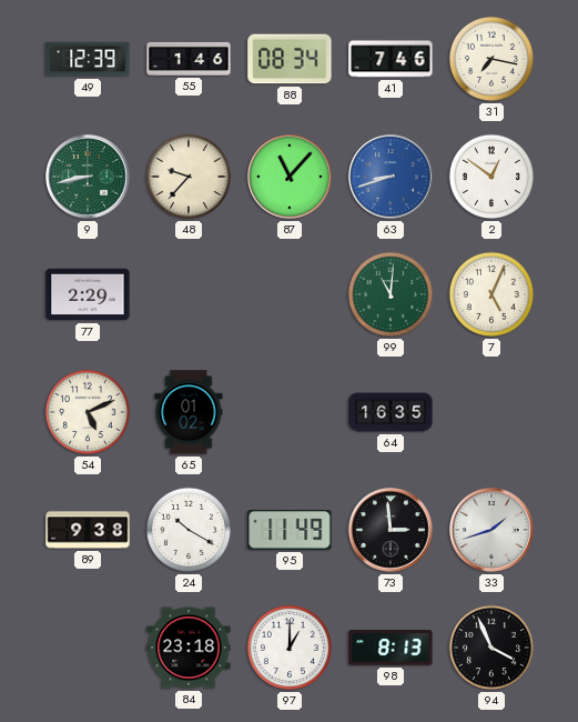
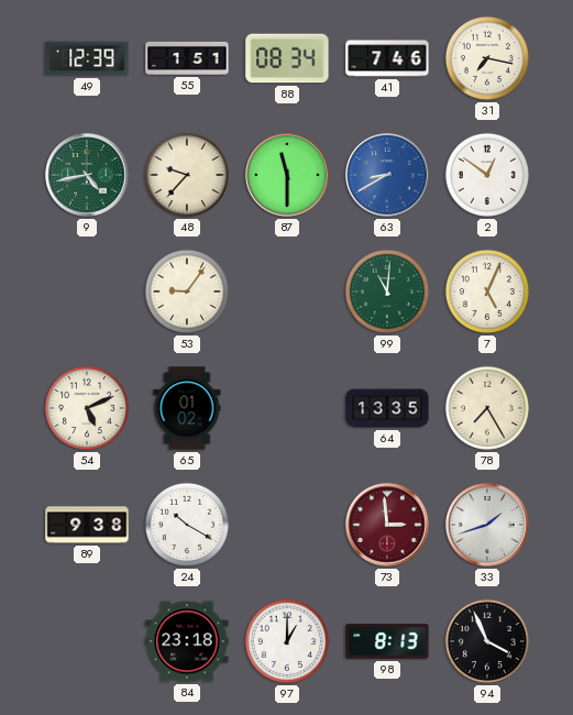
55: 1:46 -> 1:51
9: 8:43 -> 4:43
87: 11:07 -> 11:30
63: 8:42 -> 8:40
77: 2:29 -> none
53: none -> 9:06
64: 16:35 -> 13:35
78: none -> 7:25
95: 11:49 -> none
73 dial: black -> burgundy
